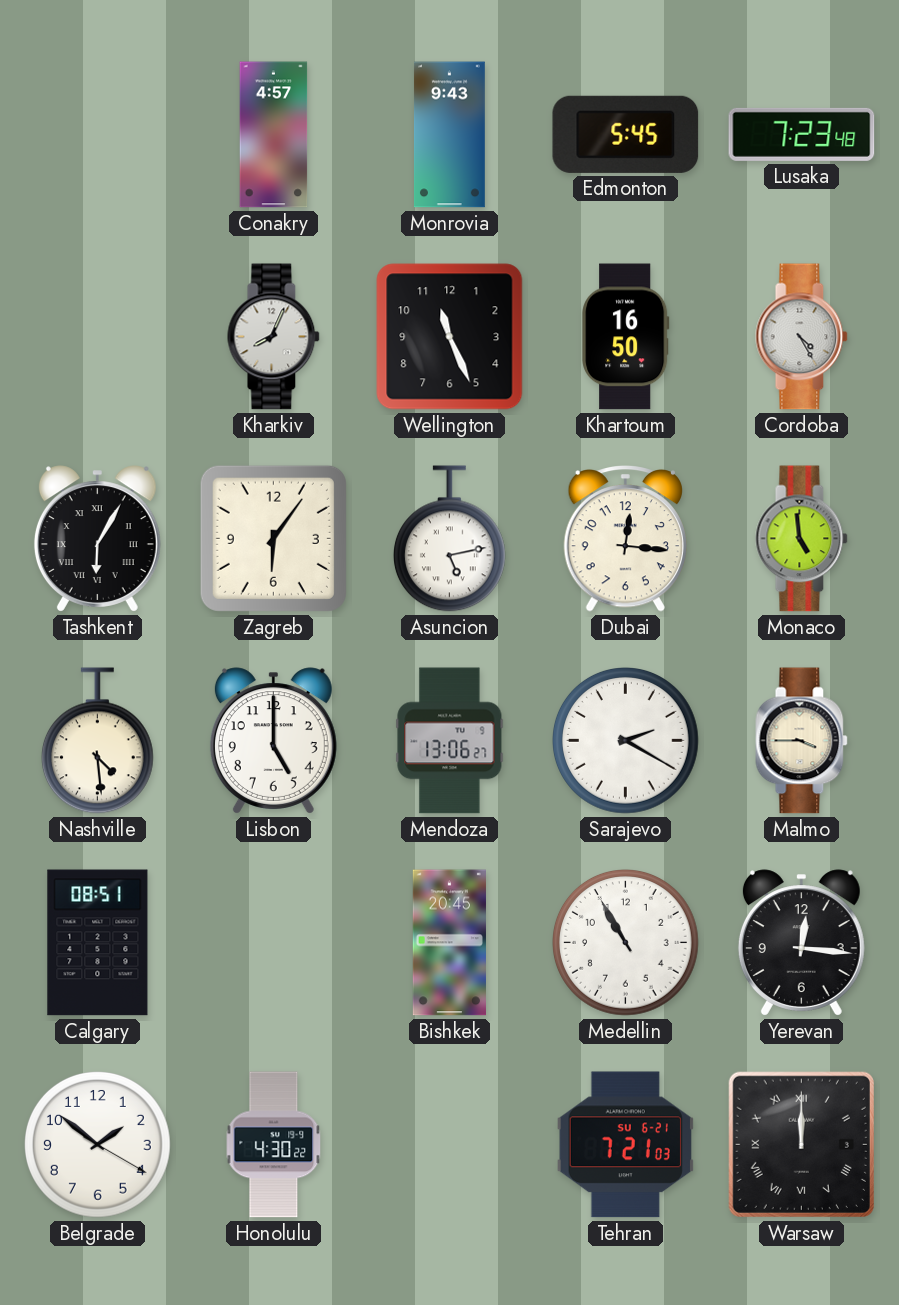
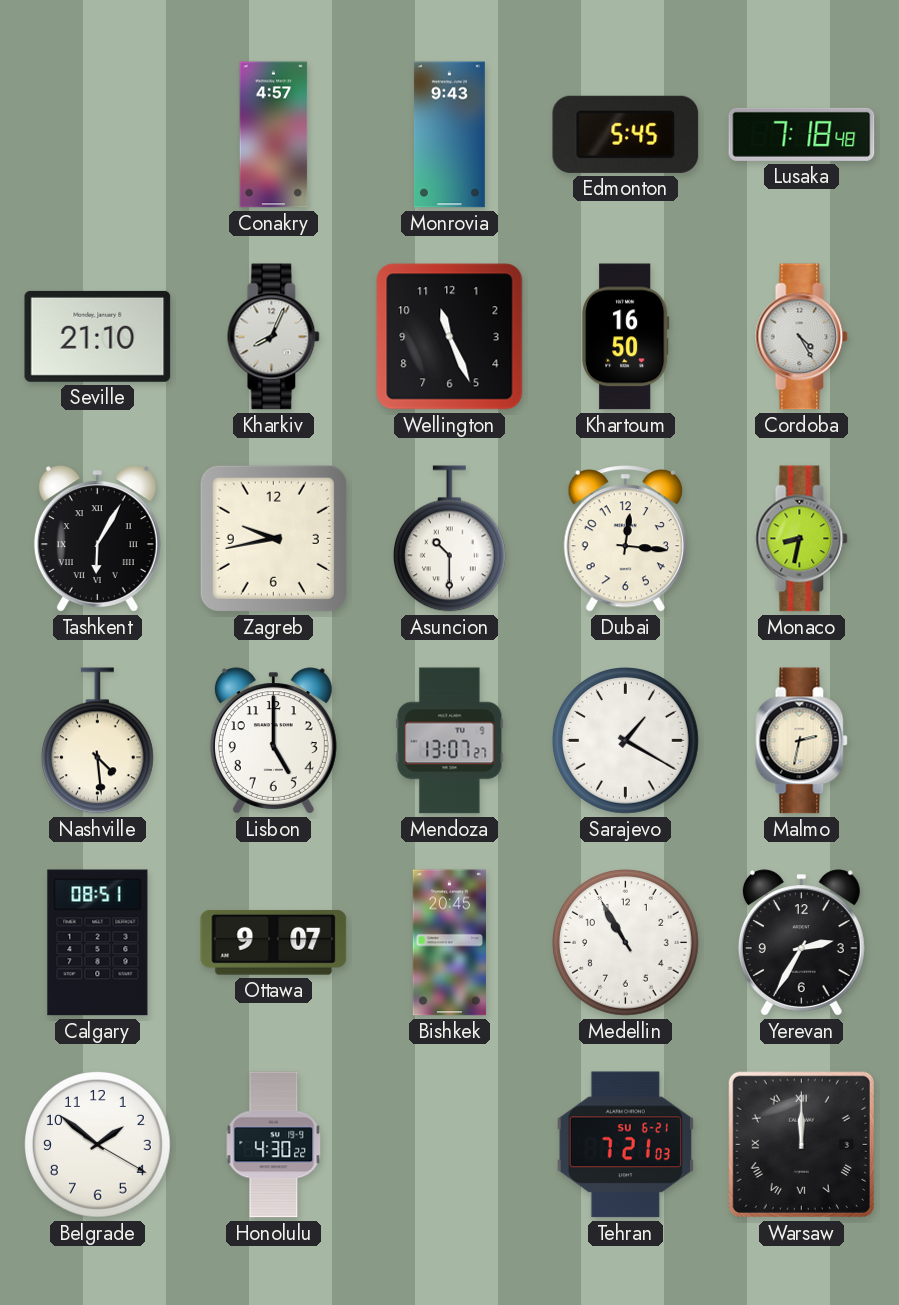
Lusaka: 7:23 -> 7:18
Seville: none -> 21:10
Zagreb: 6:06 -> 9:43
Asuncion: 5:13 -> 10:30
Monaco: 4:59 -> 8:32
Mendoza: 13:06 -> 13:07
Sarajevo: 2:20 -> 1:20
Malmo: 3:45 -> 2:32
Ottawa: none -> 9:07
Yerevan: 12:16 -> 2:35
